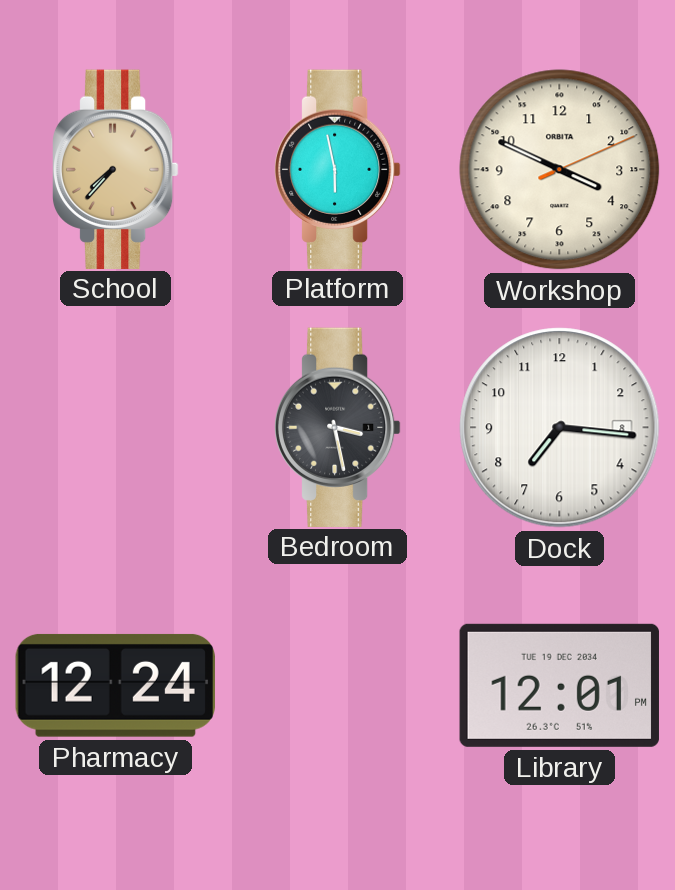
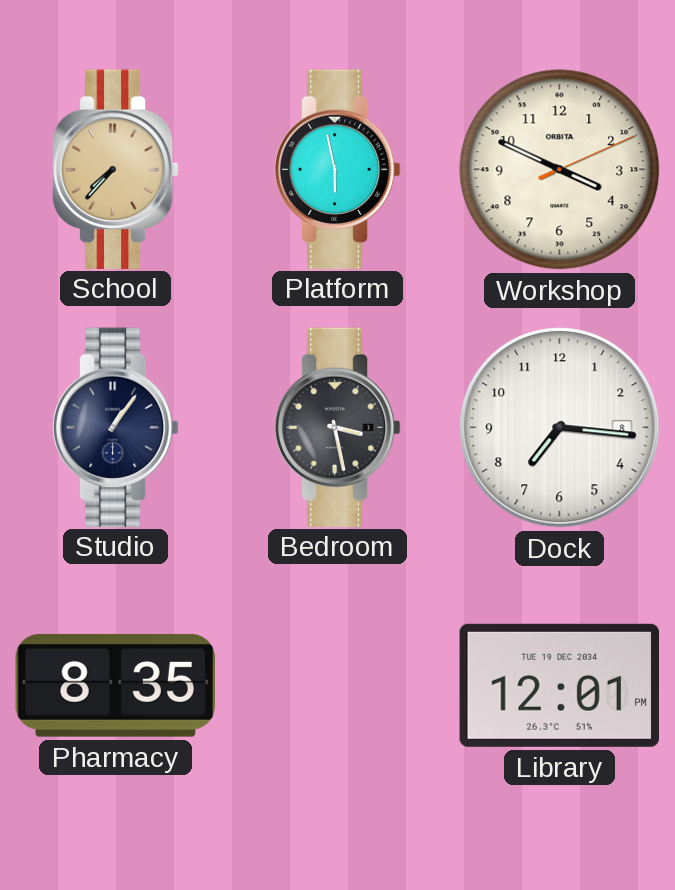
Studio: none -> 1:06
Pharmacy: 12:24 -> 8:35
